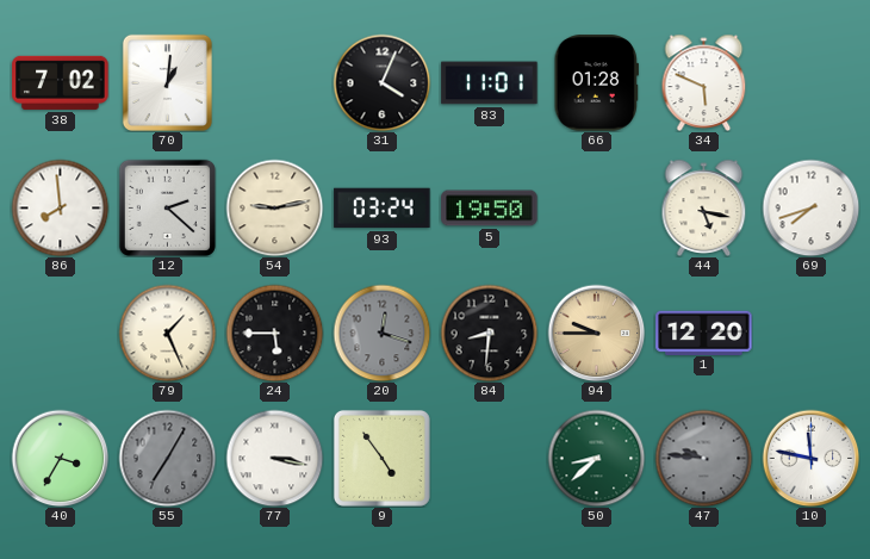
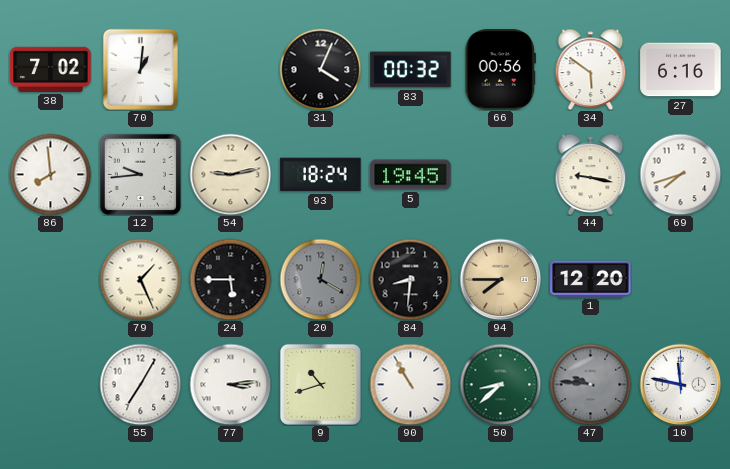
83: 11:01 -> 00:32
66: 01:28 -> 00:56
34: 5:49 -> 5:51
27: none -> 6:16
12: 2:22 -> 9:44
93: 03:24 -> 18:24
5: 19:50 -> 19:45
44: 5:17 -> 9:17
20: 12:18 -> 12:20
94: 9:45 -> 7:45
40: 3:35 -> none
55 dial: grey -> white
77: 3:17 -> 3:14
9: 4:54 -> 10:42
90: none -> 10:55
